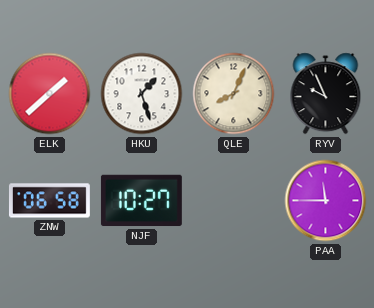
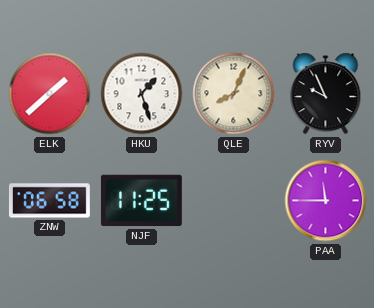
NJF: 10:27 -> 11:25
